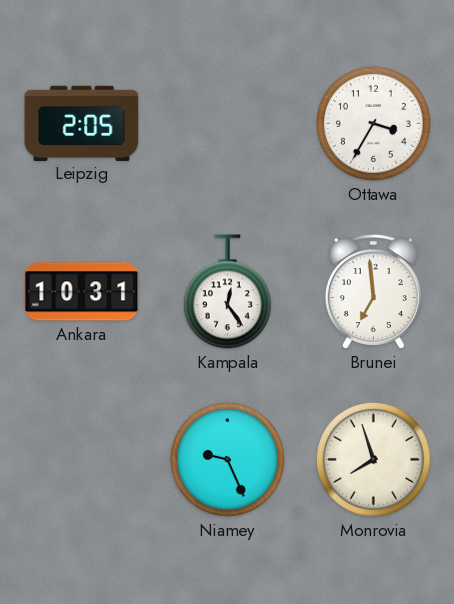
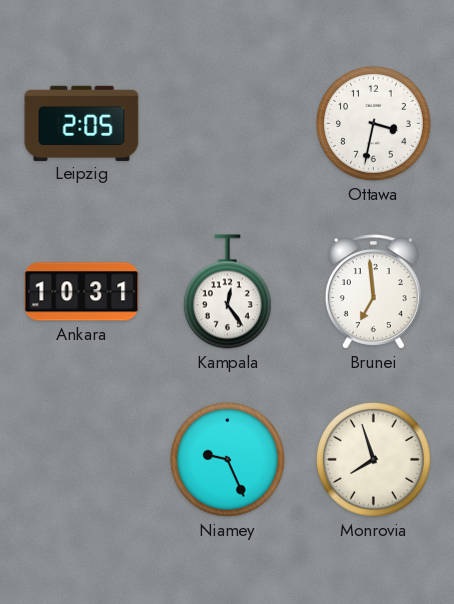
Ottawa: 3:35 -> 3:32
